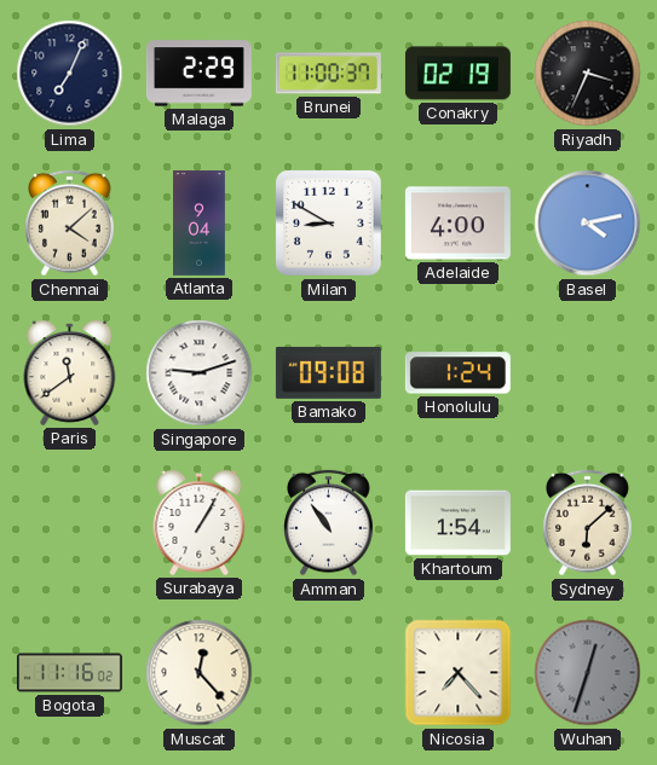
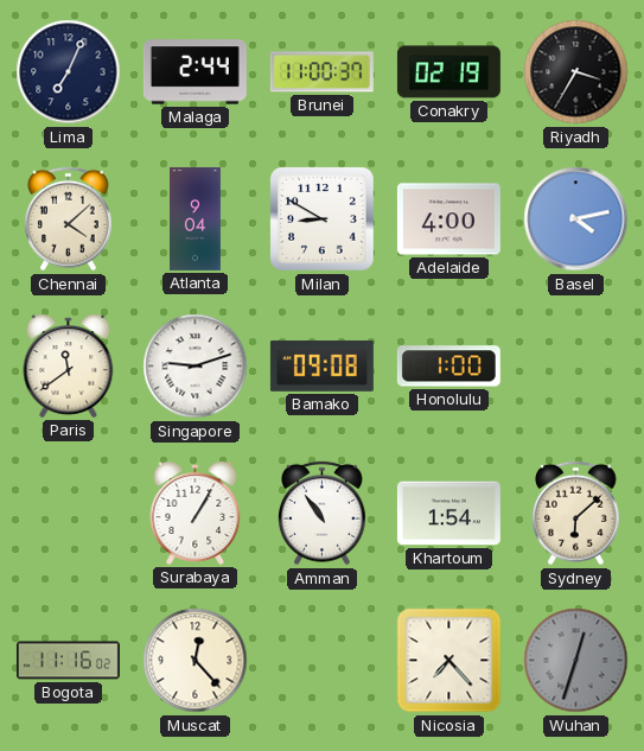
Malaga: 2:29 -> 2:44
Riyadh: 3:34 -> 3:35
Honolulu: 1:24 -> 1:00
